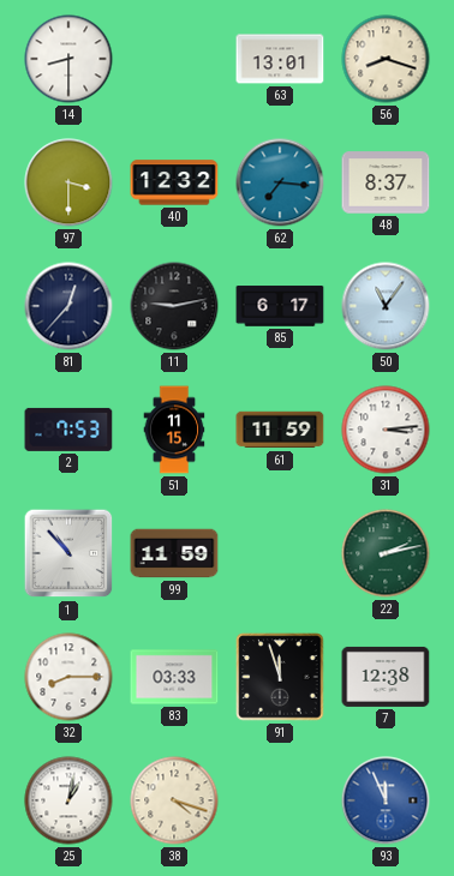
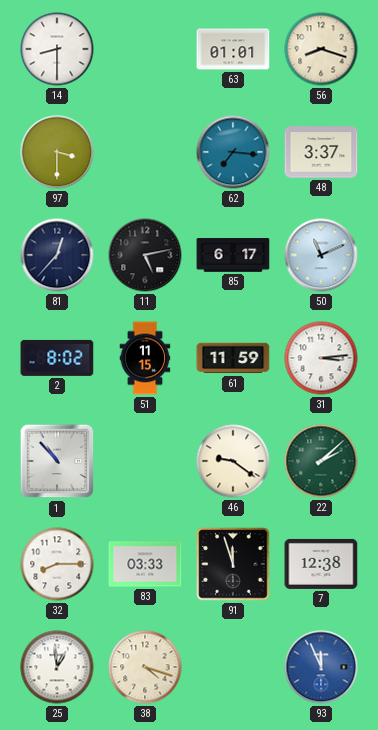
63: 13:01 -> 01:01
40: 12:32 -> none
48: 8:37 -> 3:37
11: 9:13 -> 5:13
50: 11:06 -> 11:11
2: 7:53 -> 8:02
99: 11:59 -> none
46: none -> 9:21
22: 2:13 -> 2:08
25: 1:02 -> 12:59
